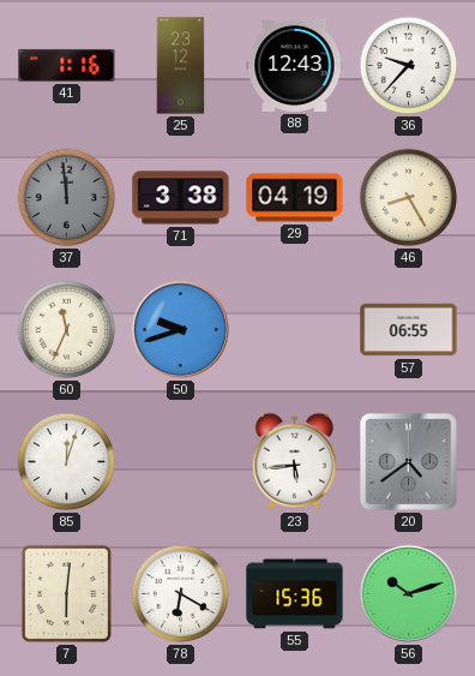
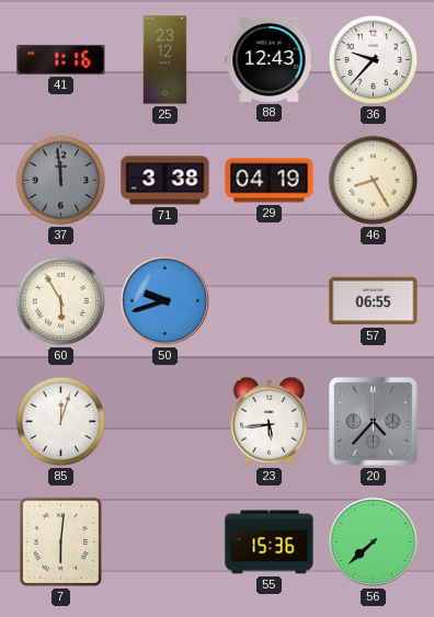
60: 11:34 -> 5:55
20: 4:39 -> 4:37
78: 6:20 -> none
56: 10:12 -> 7:38
